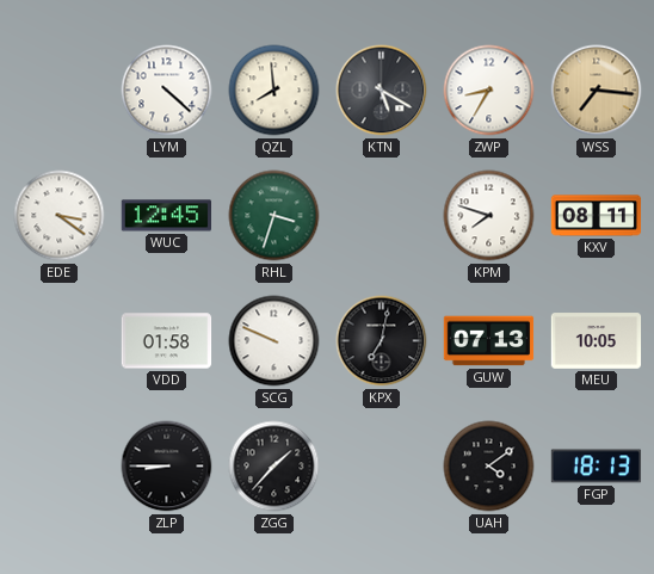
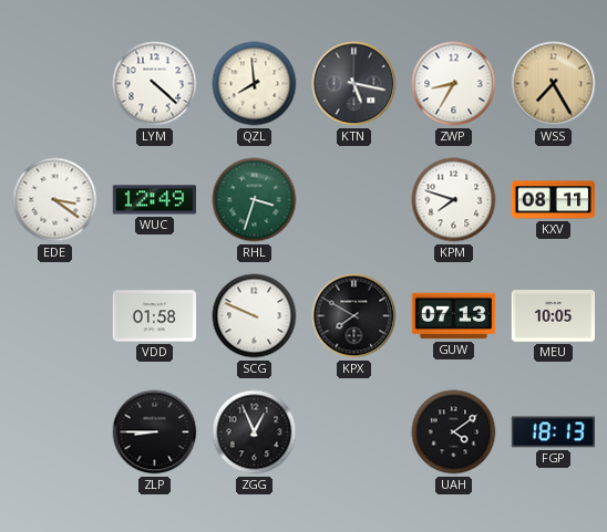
KTN: 5:20 -> 5:17
WSS: 7:16 -> 7:25
WUC: 12:45 -> 12:49
KPX: 7:02 -> 7:50
ZGG: 1:37 -> 12:56
